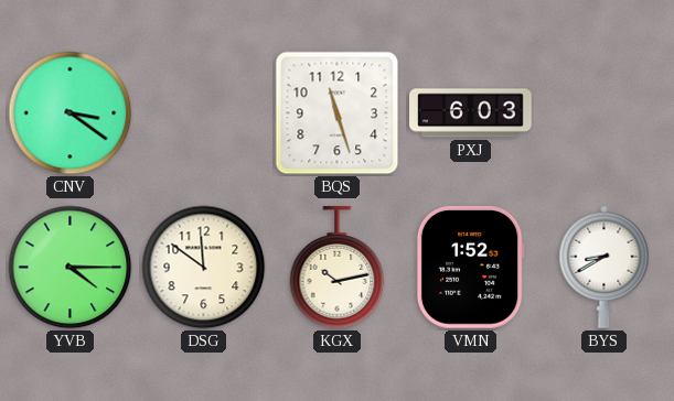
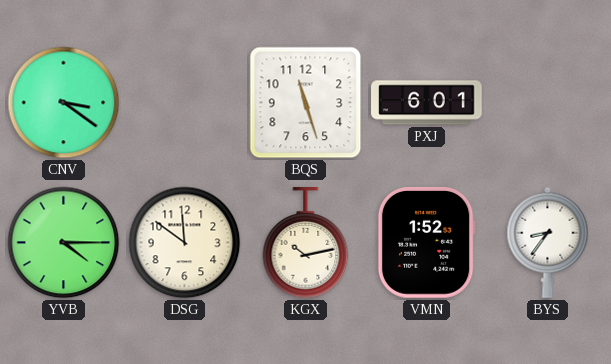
PXJ: 6:03 -> 6:01
BYS: 8:40 -> 8:36
